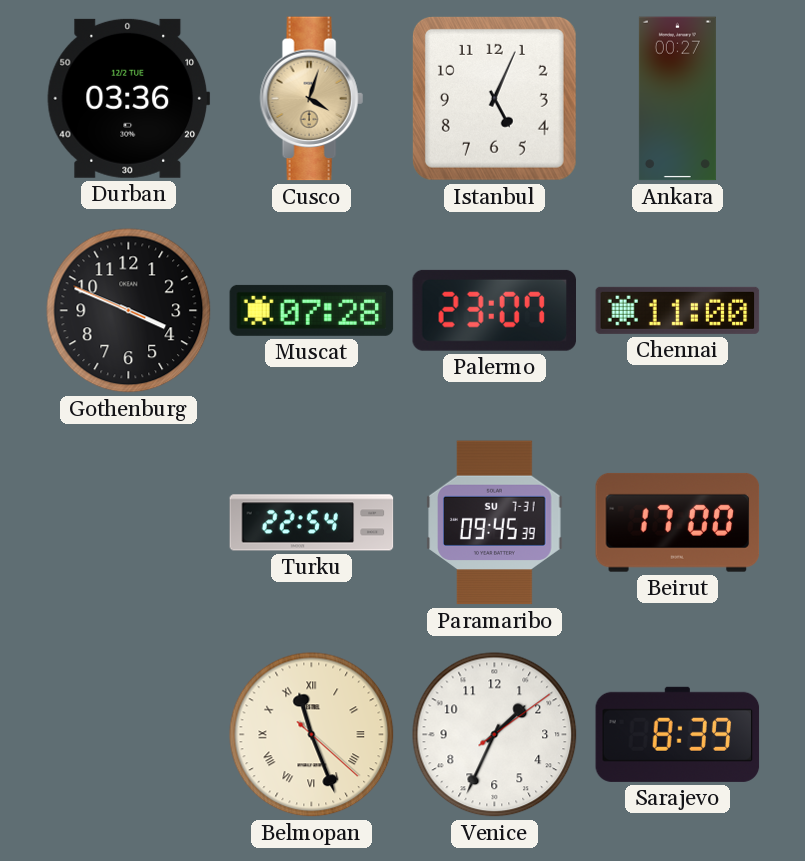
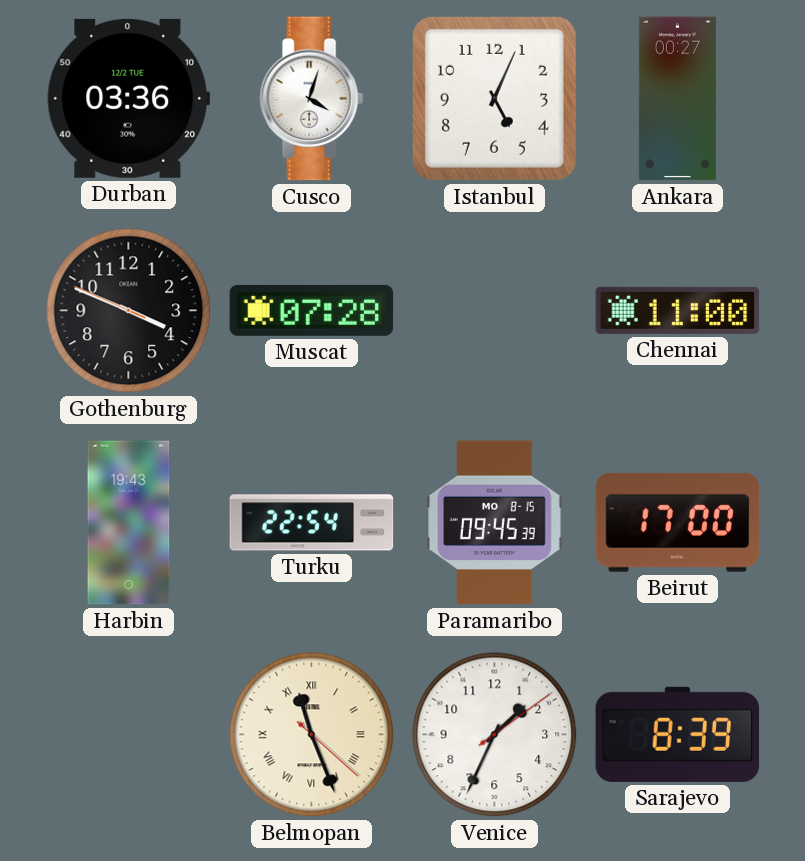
Cusco dial: champagne -> white
Palermo: 23:07 -> none
Harbin: none -> 19:43
Paramaribo date: SU 7-31 -> MO 8-15
